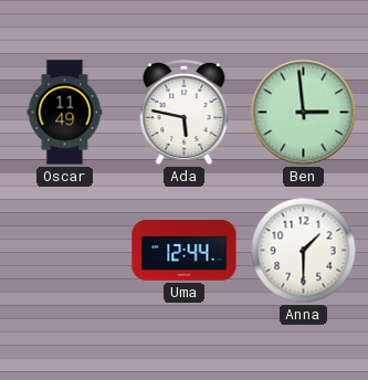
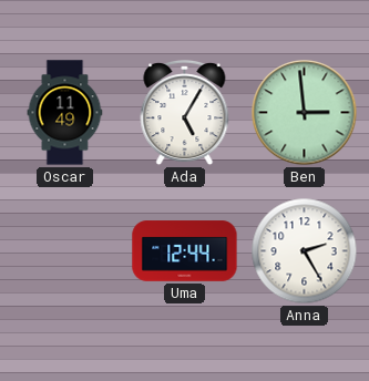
Ada: 5:47 -> 5:05
Anna: 1:30 -> 2:25
